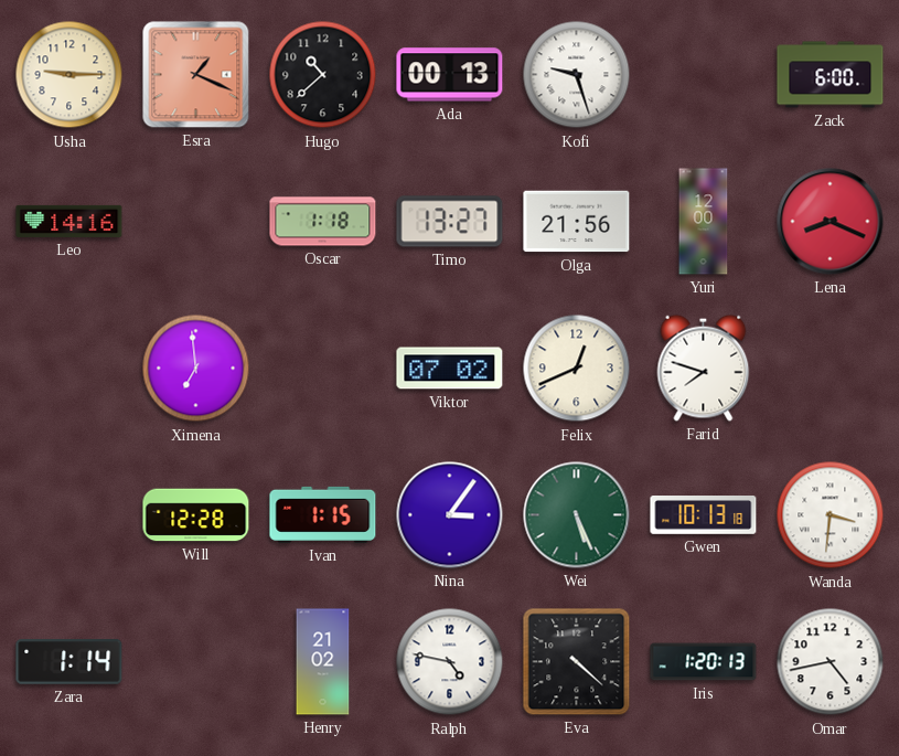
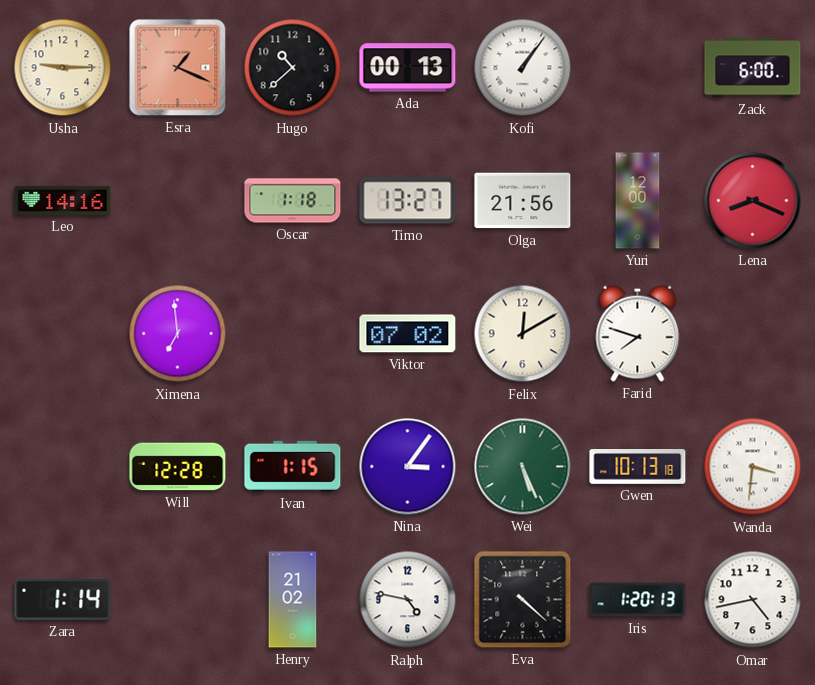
Kofi: 9:27 -> 1:06
Felix: 12:41 -> 12:10
